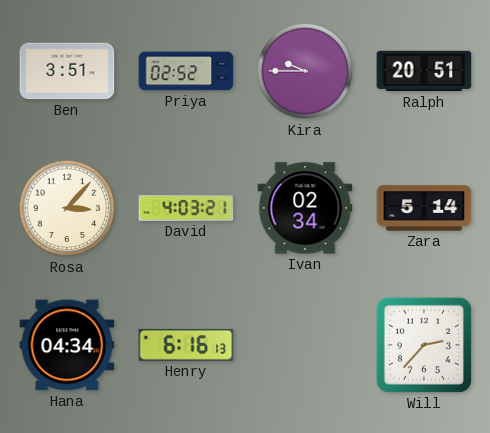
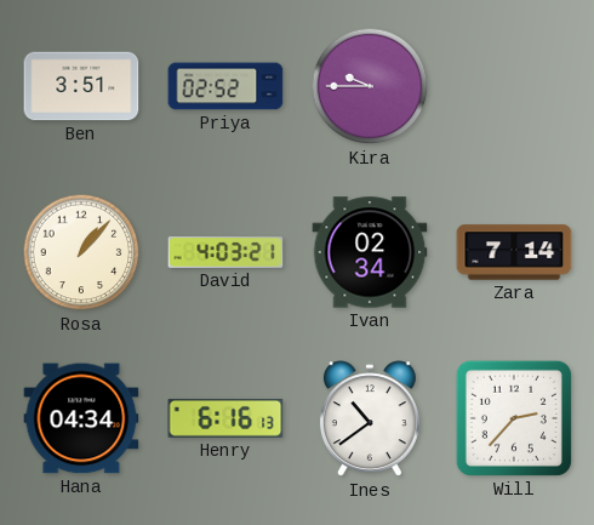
Ralph: 20:51 -> none
Rosa: 3:07 -> 1:07
Zara: 5:14 -> 7:14
Ines: none -> 10:39
